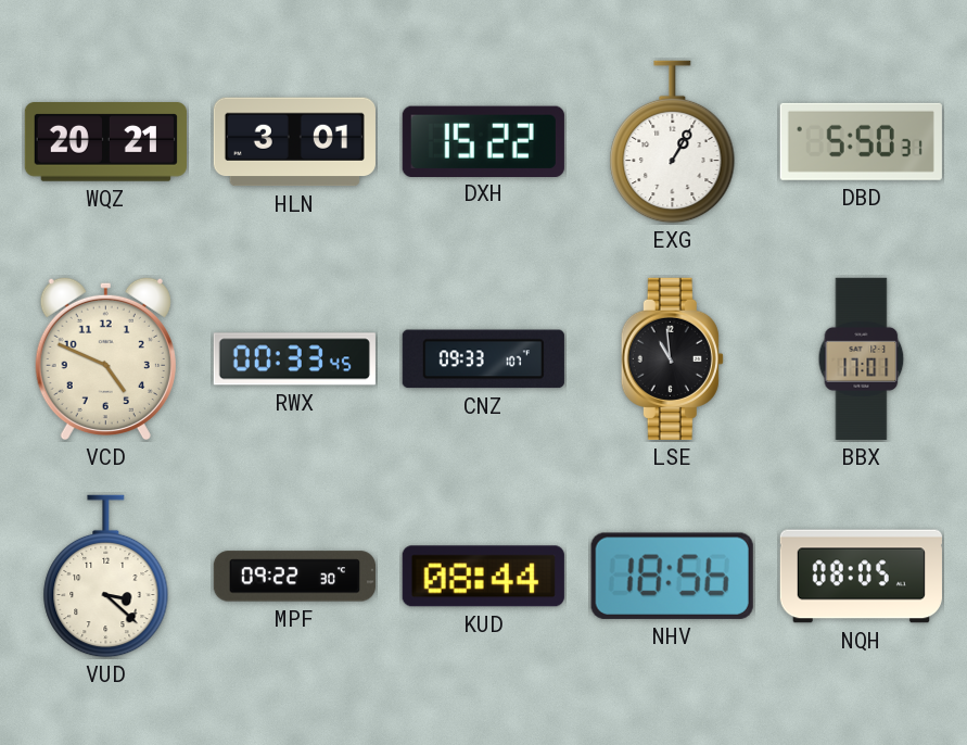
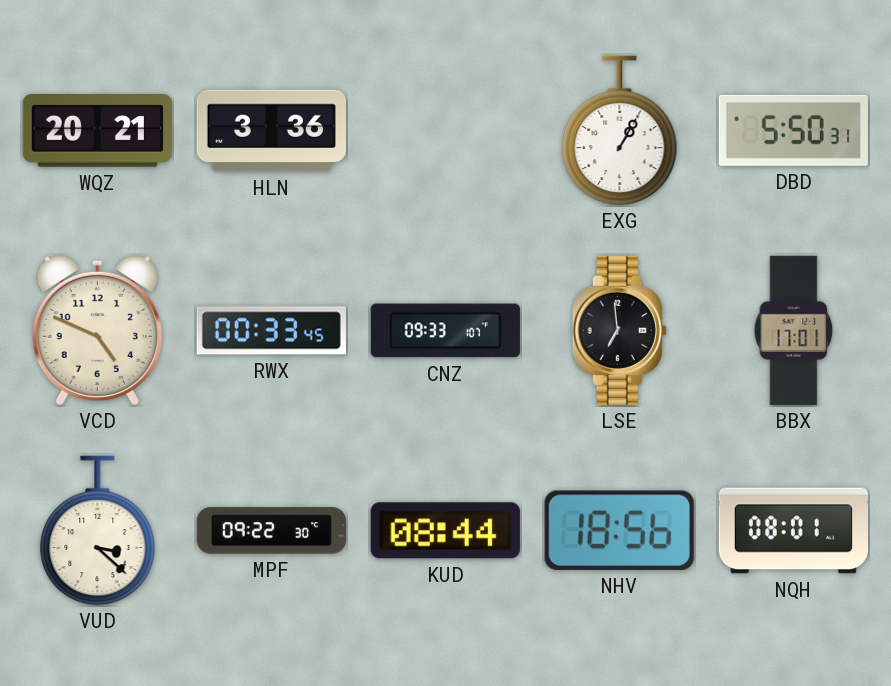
HLN: 3:01 -> 3:36
DXH: 15:22 -> none
LSE: 10:59 -> 6:59
NQH: 08:05 -> 08:01
